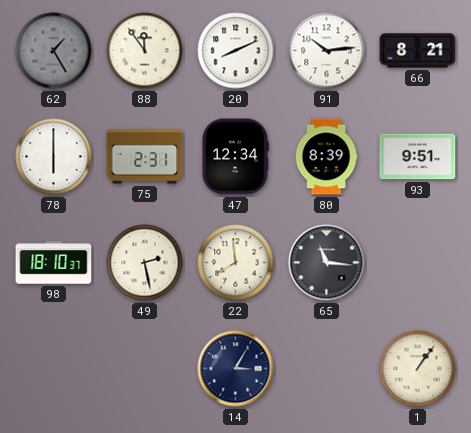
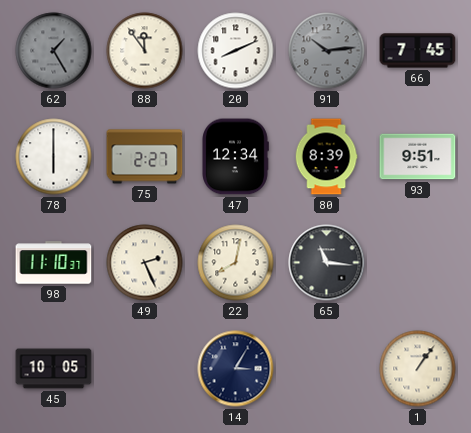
91 dial: white -> grey
66: 8:21 -> 7:45
75: 2:31 -> 2:27
98: 18:10 -> 11:10
49: 2:28 -> 2:26
22: 7:59 -> 8:02
45: none -> 10:05
